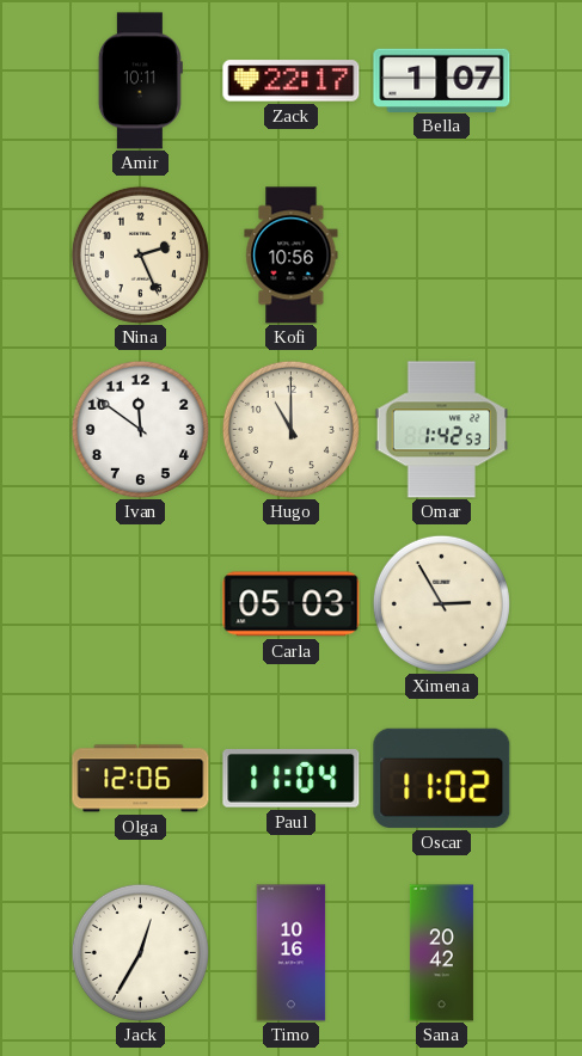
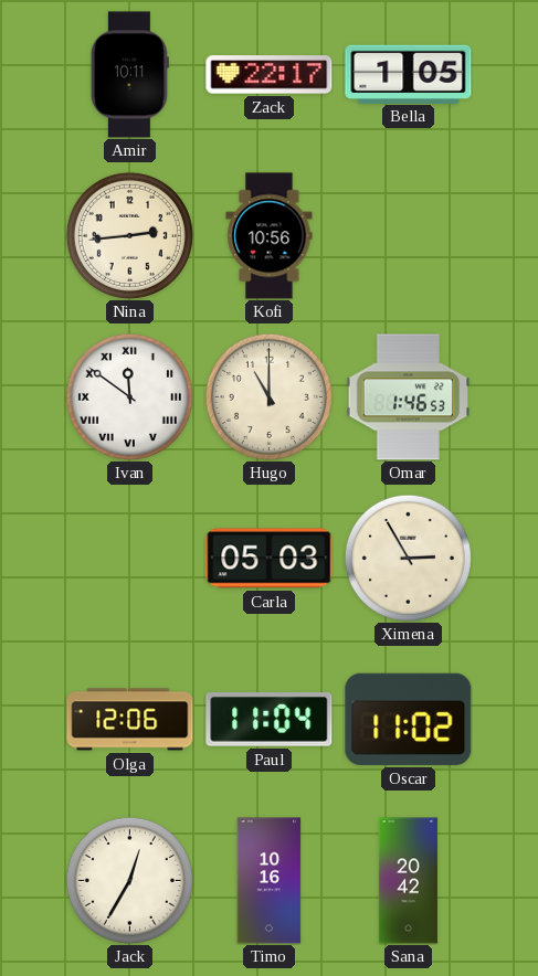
Bella: 1:07 -> 1:05
Nina: 2:26 -> 2:44
Ivan numerals: Arabic -> Roman
Omar: 1:42 -> 1:46
